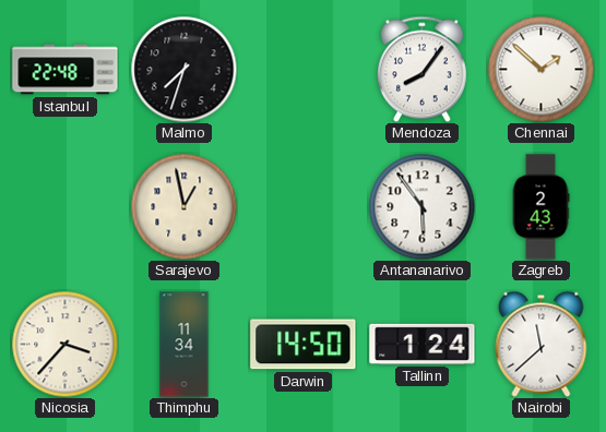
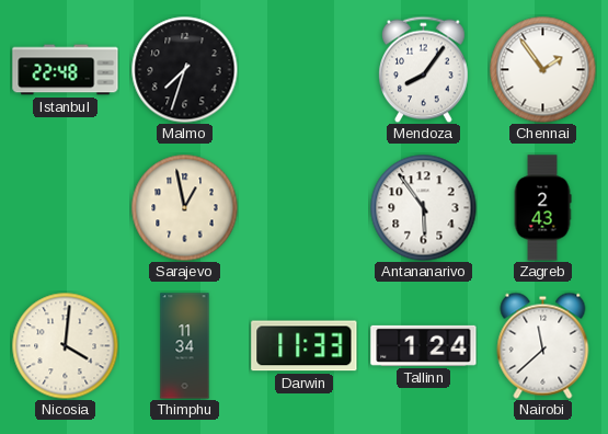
Chennai: 1:52 -> 1:54
Nicosia: 3:37 -> 4:01
Darwin: 14:50 -> 11:33
